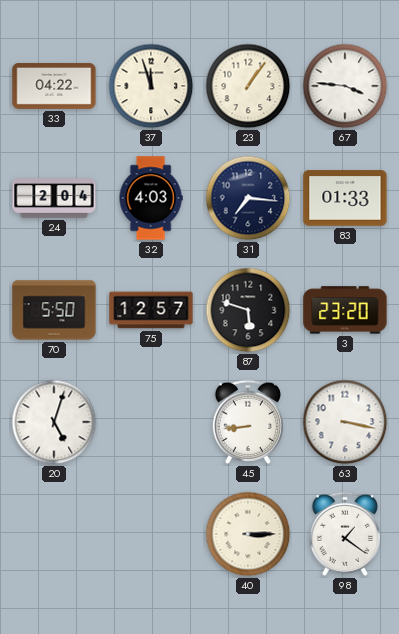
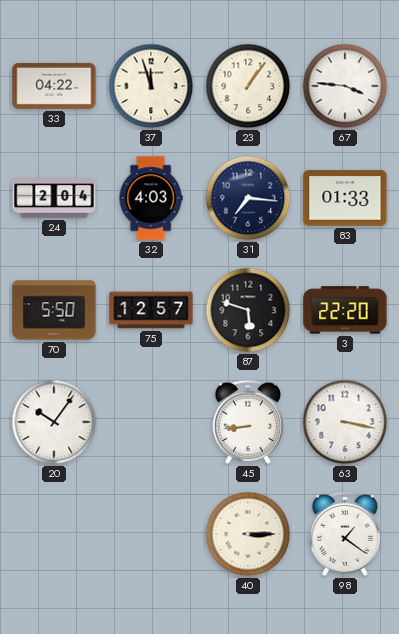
3: 23:20 -> 22:20
20: 5:03 -> 10:06
